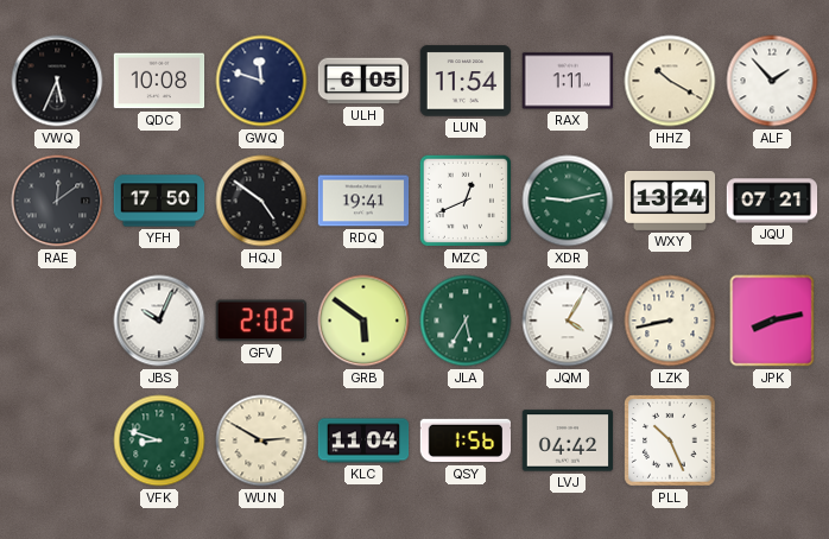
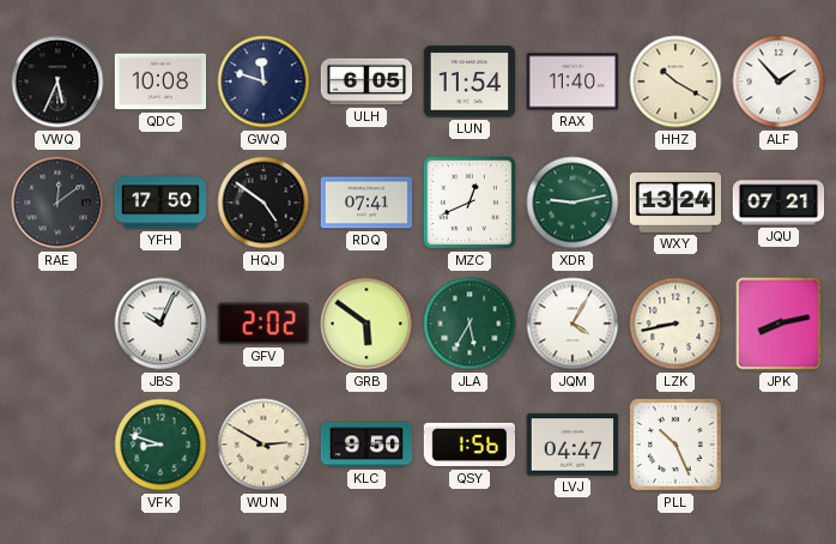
RAX: 1:11 -> 11:40
RDQ: 19:41 -> 07:41
KLC: 11:04 -> 9:50
LVJ: 04:42 -> 04:47
